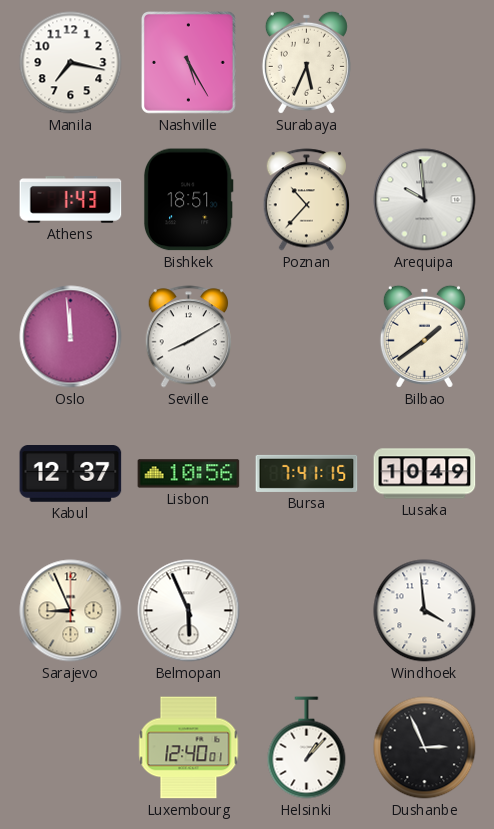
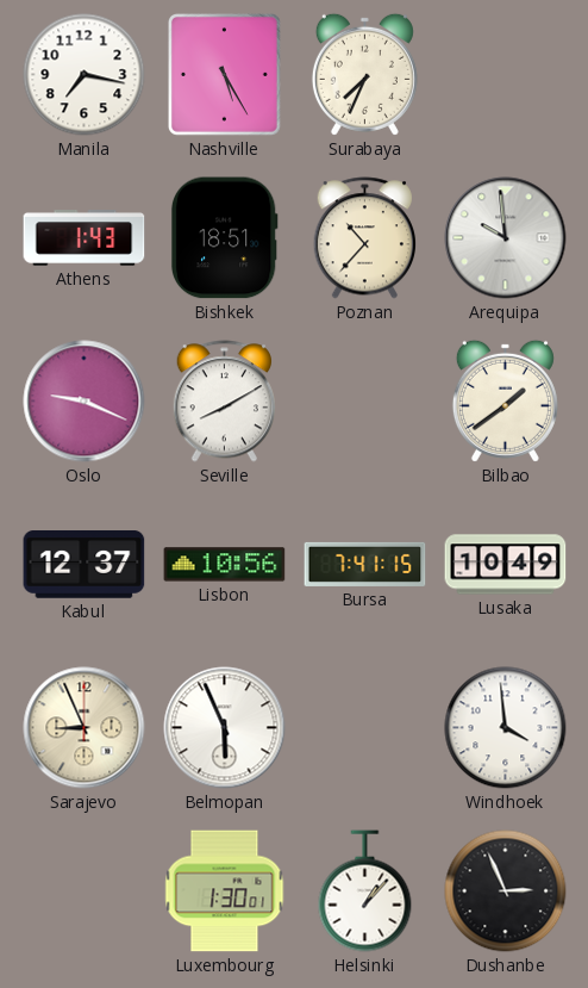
Surabaya: 5:34 -> 7:34
Oslo: 11:59 -> 9:19
Luxembourg: 12:40 -> 1:30
